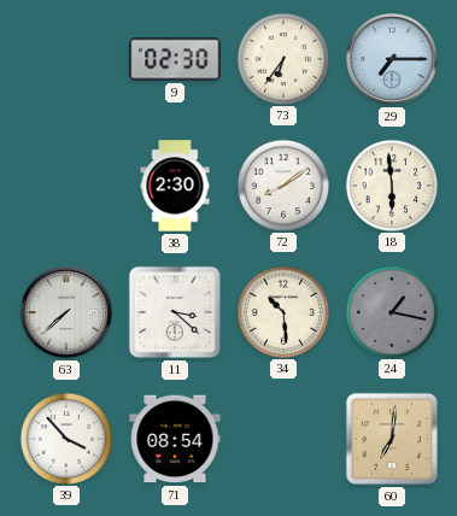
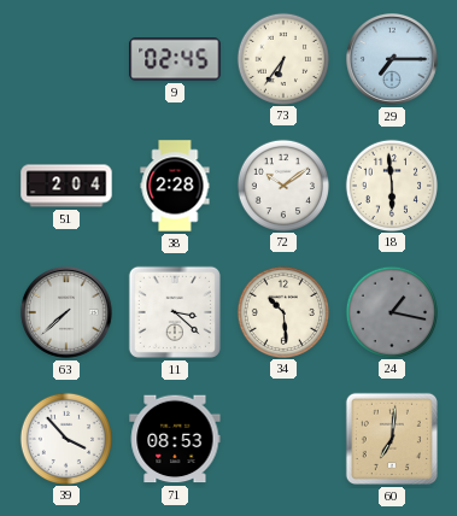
9: 02:30 -> 02:45
51: none -> 2:04
38: 2:30 -> 2:28
72: 8:09 -> 10:09
71: 08:54 -> 08:53
